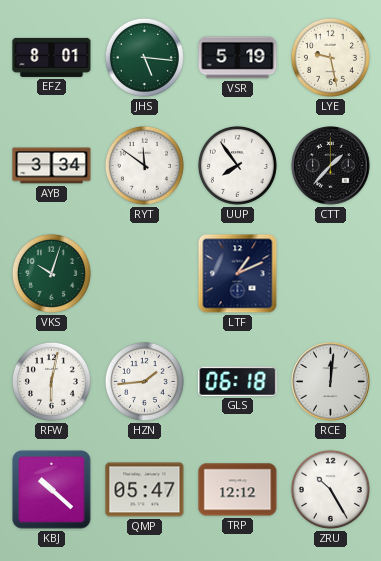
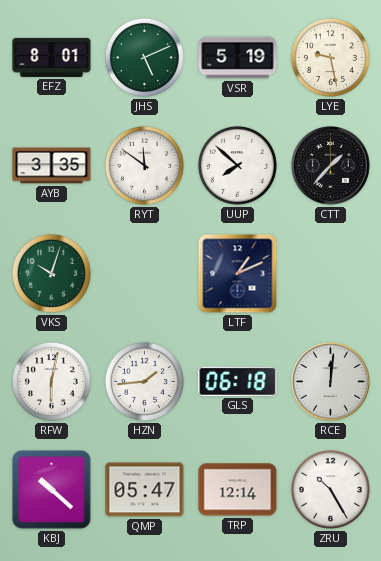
JHS: 5:16 -> 5:11
AYB: 3:34 -> 3:35
UUP: 7:54 -> 7:52
TRP: 12:12 -> 12:14
